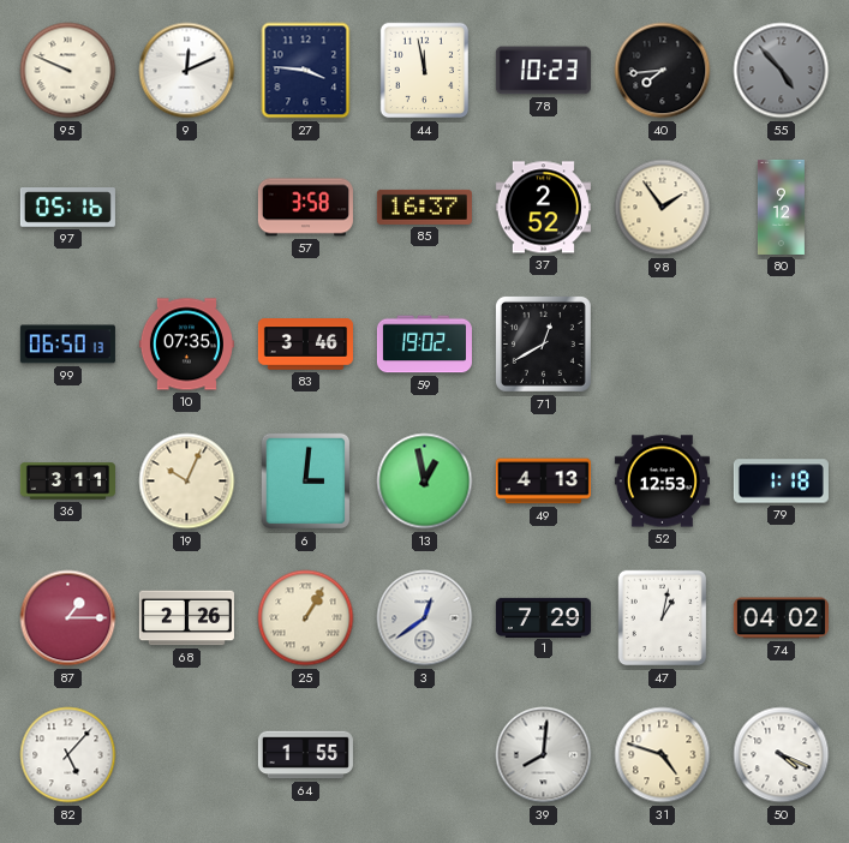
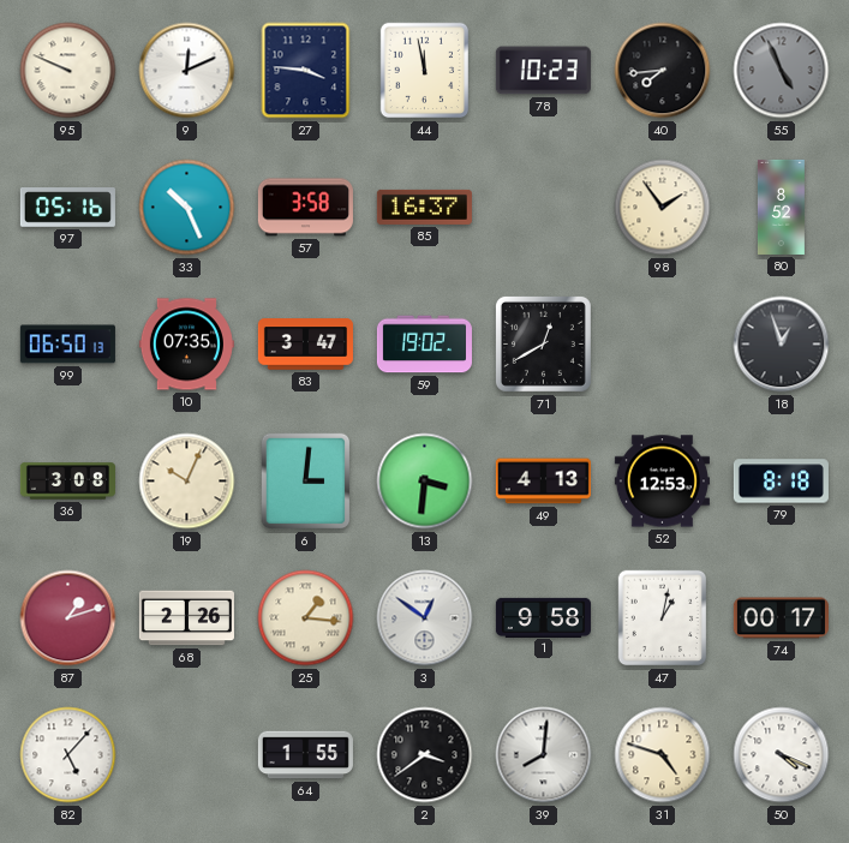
55: 4:53 -> 4:56
33: none -> 10:26
37: 2:52 -> none
80: 9:12 -> 8:52
83: 3:46 -> 3:47
18: none -> 12:57
36: 3:11 -> 3:08
13: 12:58 -> 3:31
79: 1:18 -> 8:18
87: 1:15 -> 1:12
25: 1:05 -> 1:16
3: 12:39 -> 12:51
1: 7:29 -> 9:58
74: 04:02 -> 00:17
2: none -> 3:39
